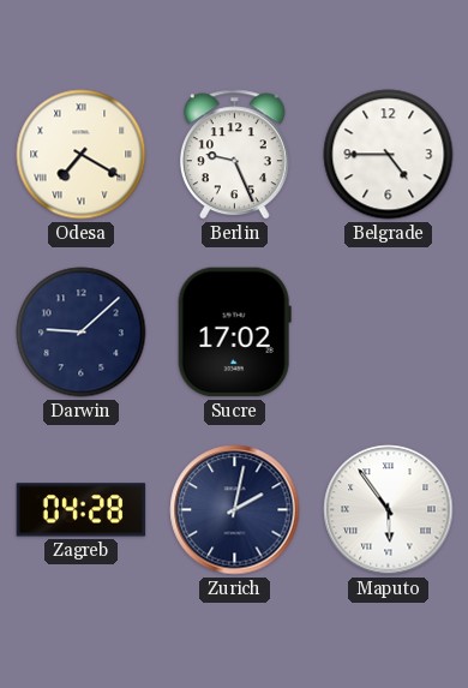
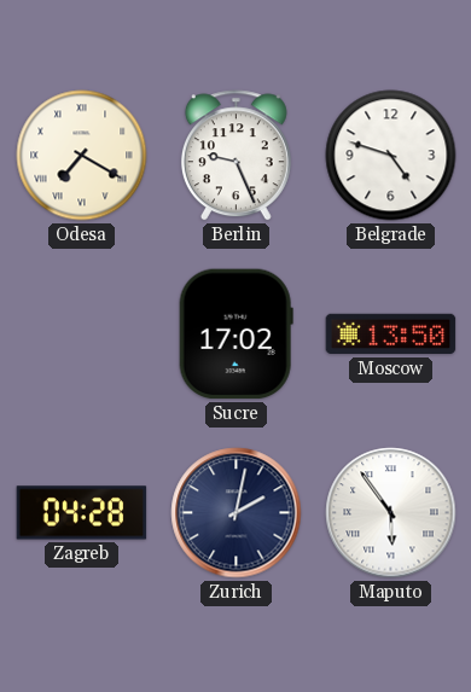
Belgrade: 4:45 -> 4:48
Darwin: 9:08 -> none
Moscow: none -> 13:50
